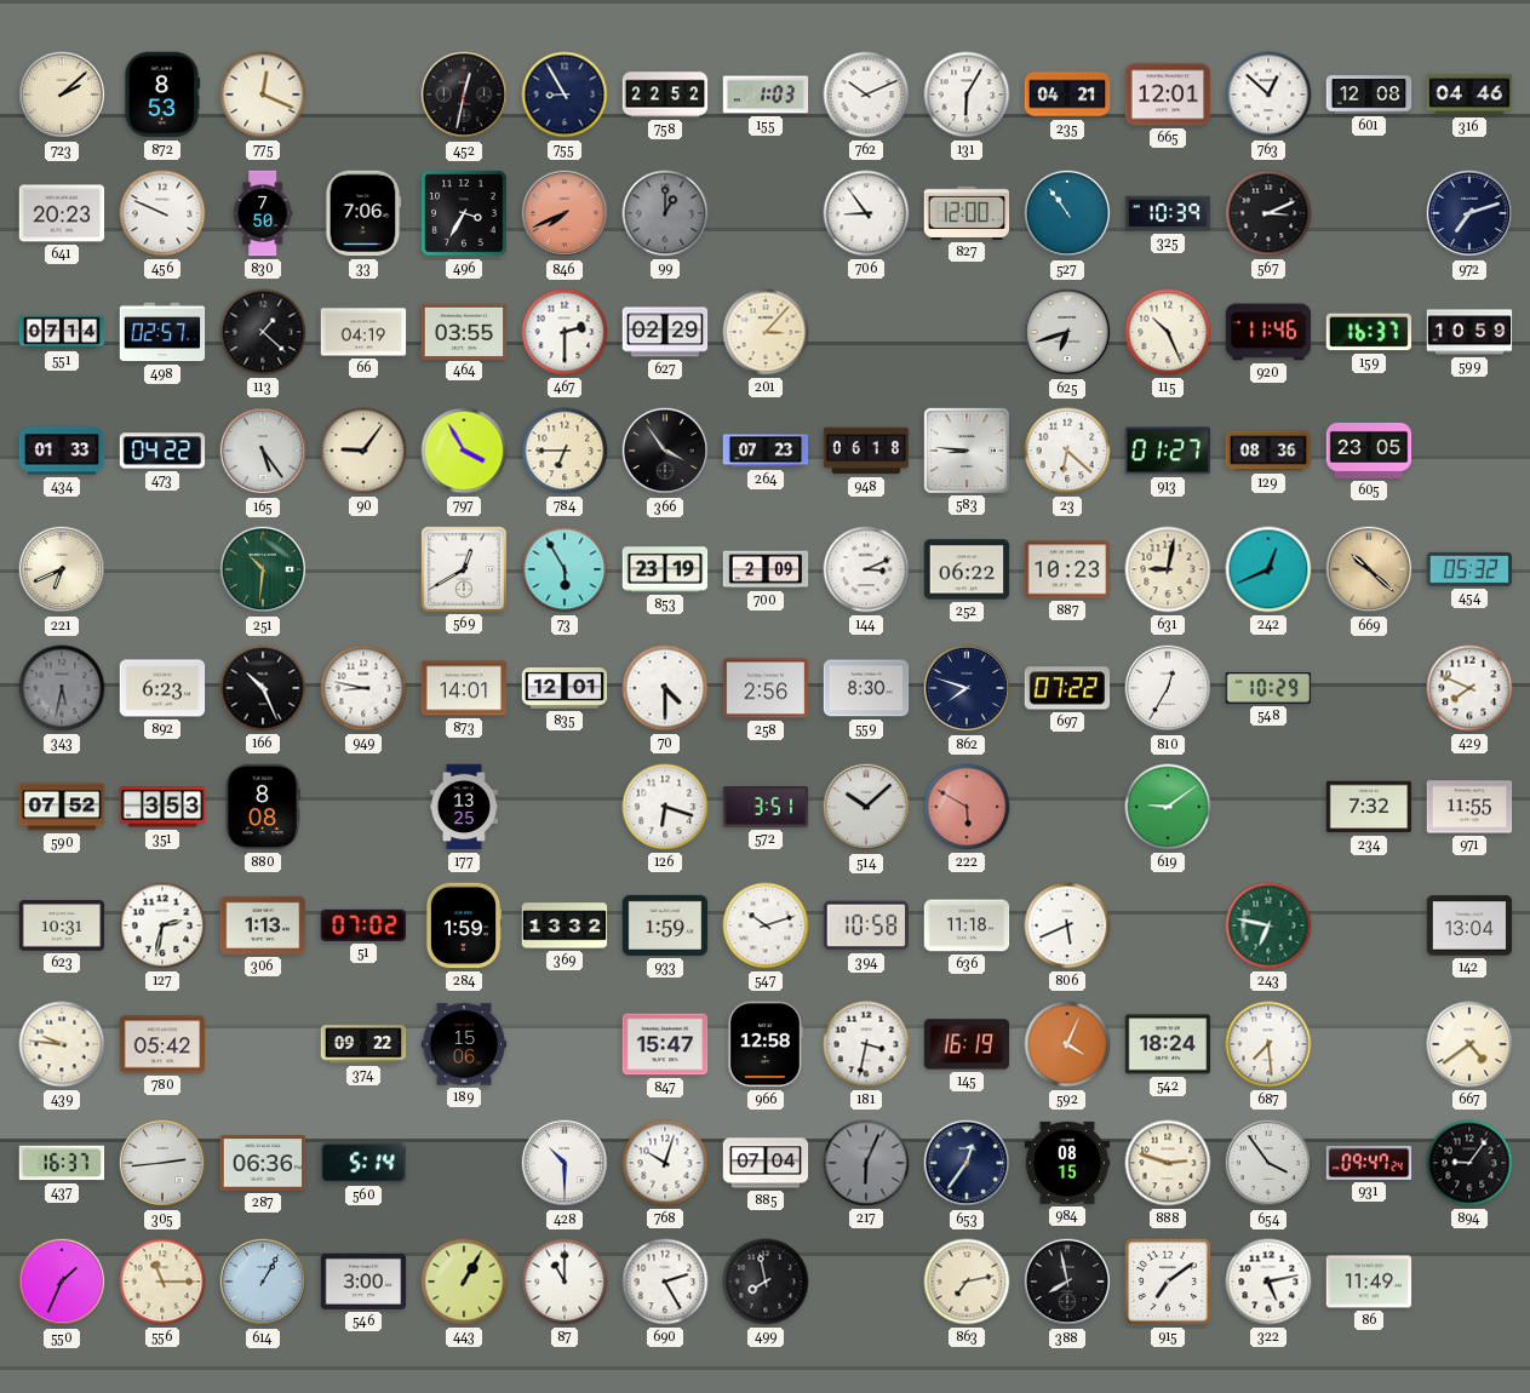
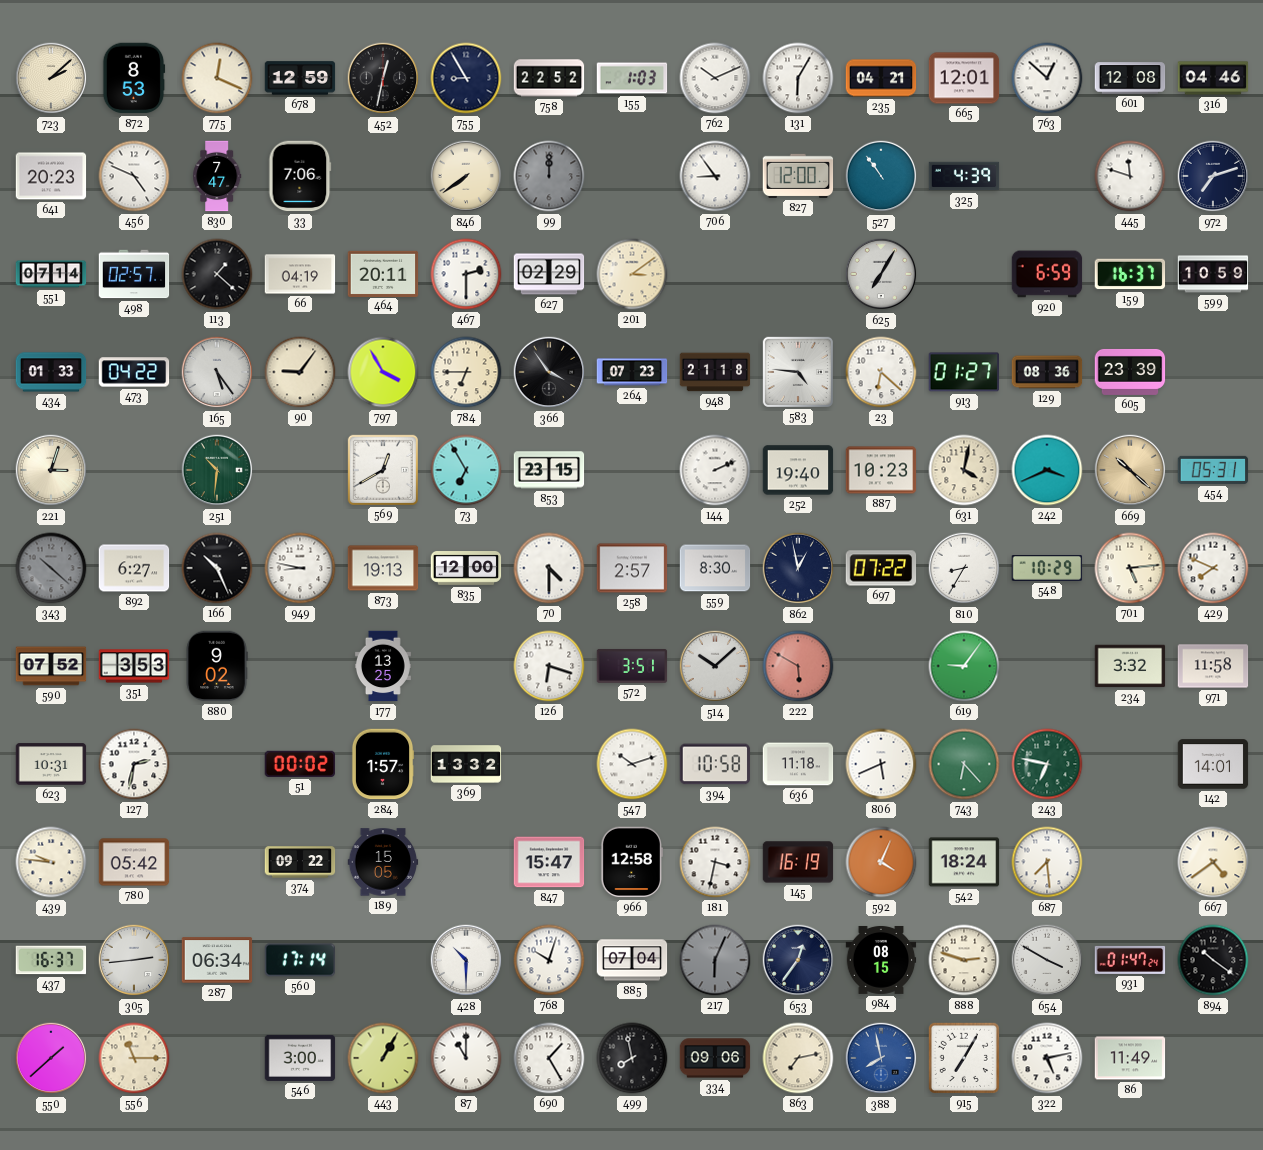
678: none -> 12:59
456: 9:49 -> 4:49
830: 7:50 -> 7:47
496: 3:35 -> none
846: 7:41 -> 7:39
846 dial: salmon -> cream
99: 1:00 -> 12:00
325: 10:39 -> 4:39
567: 3:11 -> none
445: none -> 11:48
464: 03:55 -> 20:11
201: 3:07 -> 3:09
625: 6:42 -> 7:05
115: 10:26 -> none
920: 11:46 -> 6:59
948: 06:18 -> 21:18
583: 8:46 -> 4:46
605: 23:05 -> 23:39
221: 6:41 -> 3:03
73: 5:55 -> 6:55
853: 23:19 -> 23:15
700: 2:09 -> none
144: 3:11 -> 2:11
252: 06:22 -> 19:40
631: 9:02 -> 4:02
242: 12:41 -> 3:41
454: 05:32 -> 05:31
343: 5:32 -> 10:22
892: 6:23 -> 6:27
873: 14:01 -> 19:13
835: 12:01 -> 12:00
258: 2:56 -> 2:57
862: 7:48 -> 12:58
810: 12:35 -> 8:35
701: none -> 5:14
880: 8:08 -> 9:02
619: 9:09 -> 9:06
234: 7:32 -> 3:32
971: 11:55 -> 11:58
306: 1:13 -> none
51: 07:02 -> 00:02
284: 1:59 -> 1:57
933: 1:59 -> none
743: none -> 6:23
142: 13:04 -> 14:01
189: 15:06 -> 15:05
287: 06:36 -> 06:34
560: 5:14 -> 17:14
654: 3:54 -> 3:50
931: 09:47 -> 01:47
894: 9:06 -> 10:21
550: 1:34 -> 1:38
614: 1:05 -> none
690: 2:25 -> 1:25
334: none -> 09:06
388 dial: black -> blue
915: 7:09 -> 7:05
